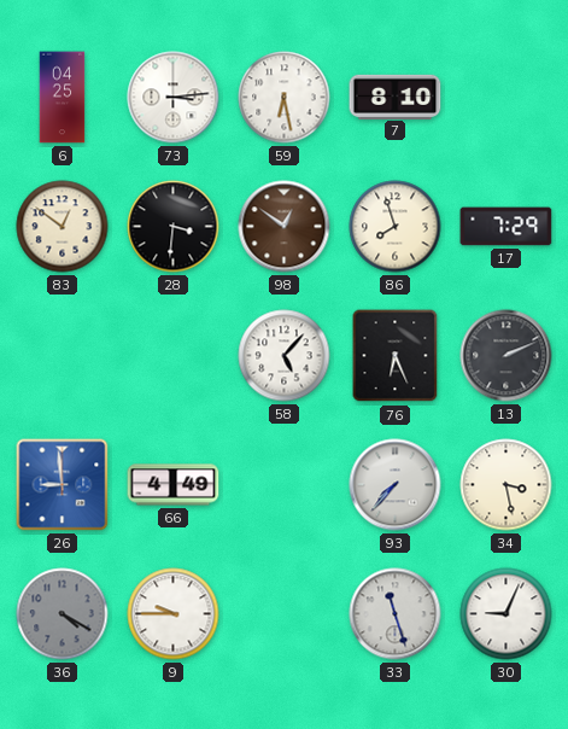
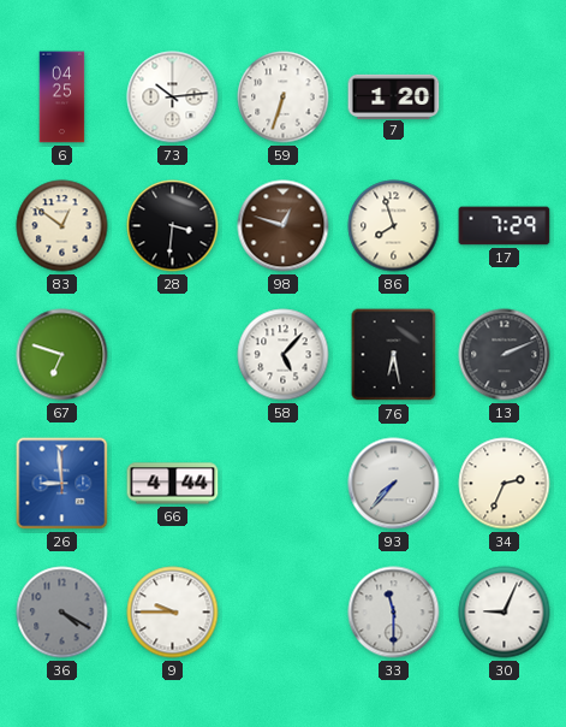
73: 3:14 -> 10:14
59: 6:28 -> 6:33
7: 8:10 -> 1:20
98: 12:51 -> 12:48
67: none -> 6:48
76: 6:26 -> 6:28
66: 4:49 -> 4:44
34: 3:28 -> 2:34
33: 11:27 -> 11:30
